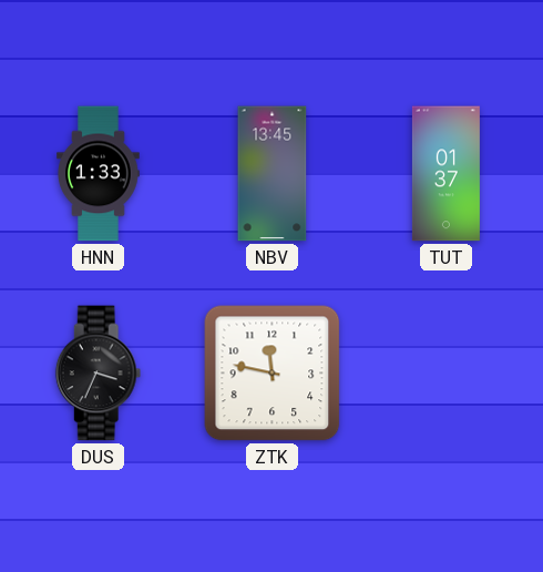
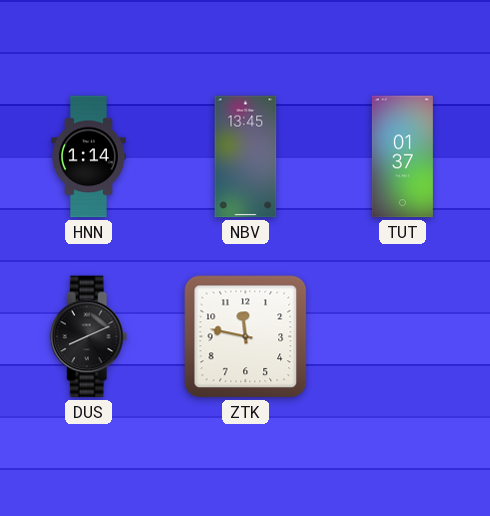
HNN: 1:33 -> 1:14
DUS: 3:34 -> 8:11
